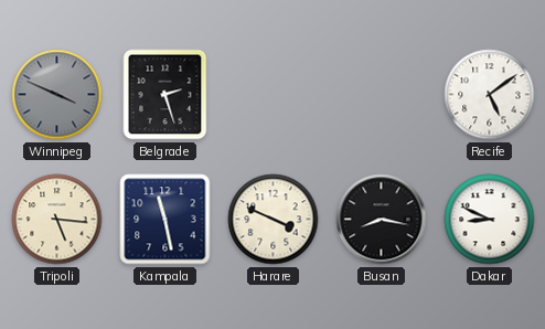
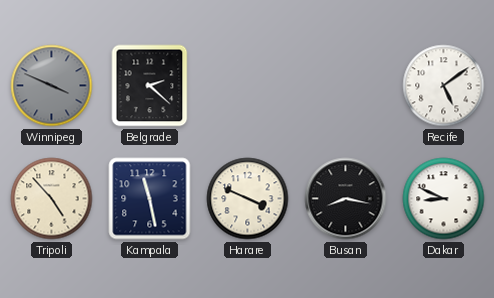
Belgrade: 2:27 -> 2:22
Tripoli: 5:16 -> 4:53
